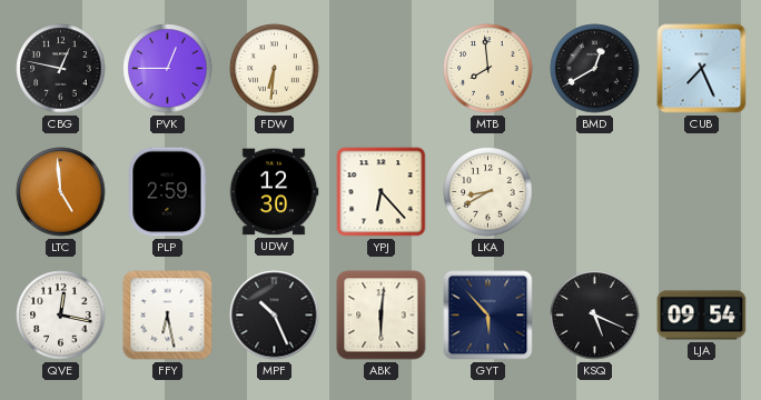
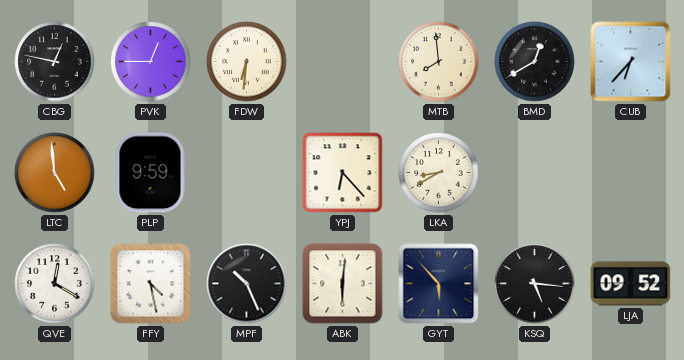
CUB: 7:26 -> 6:37
PLP: 2:59 -> 9:59
UDW: 12:30 -> none
QVE: 12:17 -> 12:20
FFY: 6:28 -> 4:28
KSQ: 5:19 -> 5:16
LJA: 09:54 -> 09:52
